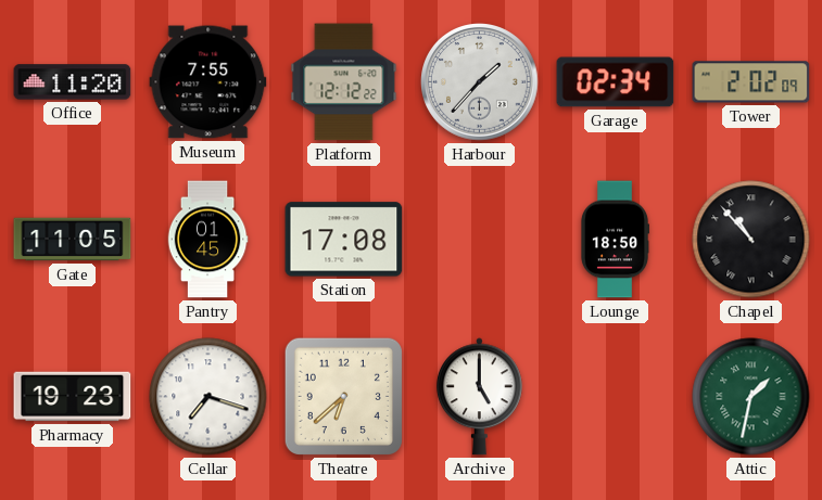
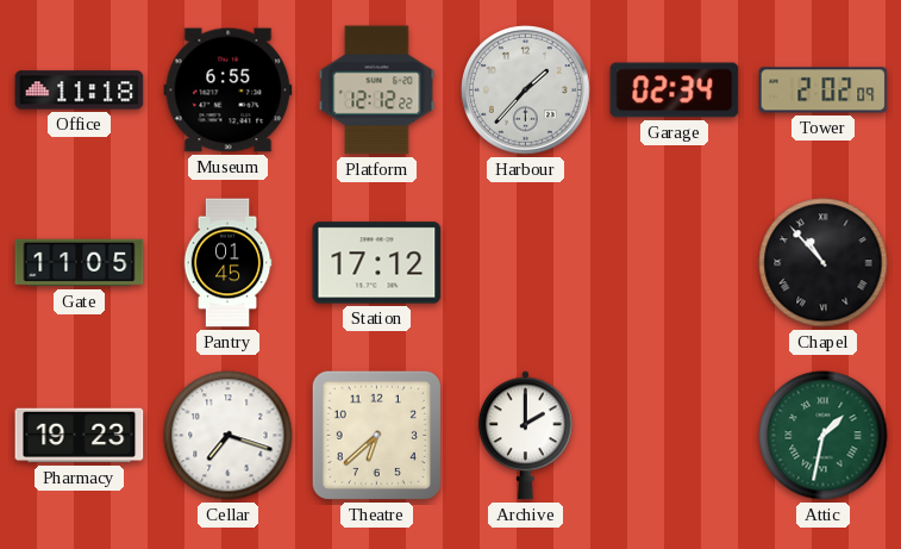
Office: 11:20 -> 11:18
Museum: 7:55 -> 6:55
Station: 17:08 -> 17:12
Lounge: 18:50 -> none
Archive: 5:00 -> 2:00
